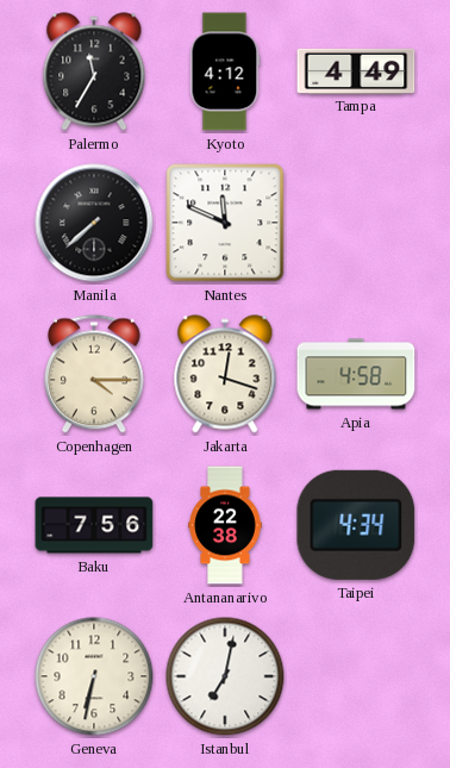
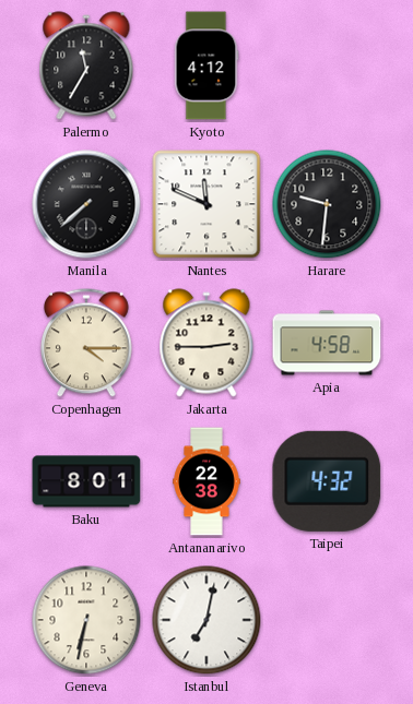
Tampa: 4:49 -> none
Harare: none -> 9:31
Jakarta: 12:18 -> 2:45
Baku: 7:56 -> 8:01
Taipei: 4:34 -> 4:32
